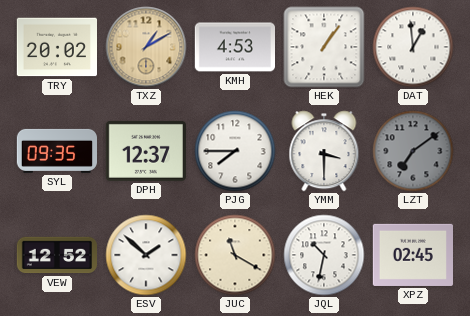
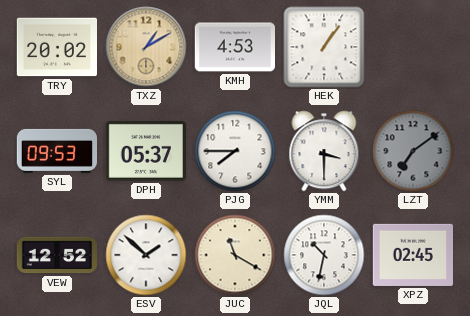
DAT: 12:59 -> none
SYL: 09:35 -> 09:53
DPH: 12:37 -> 05:37
